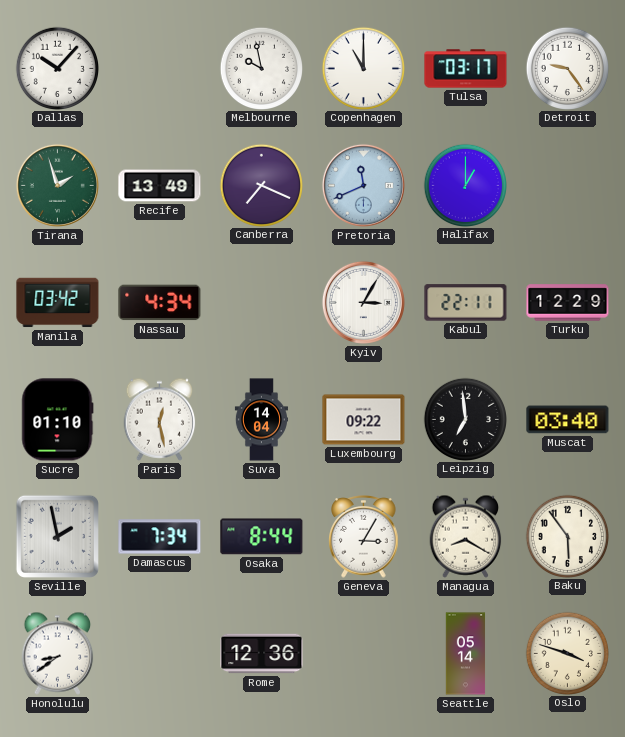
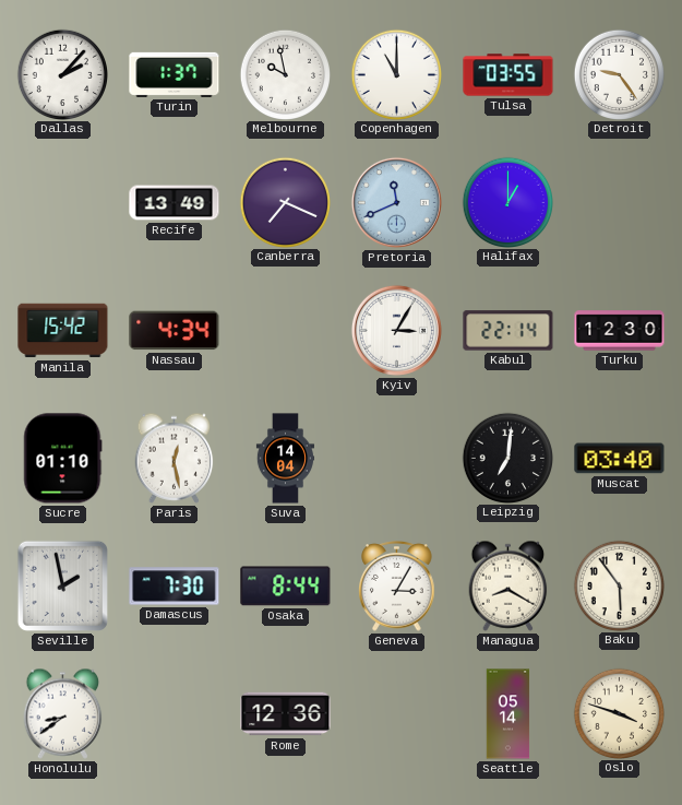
Dallas: 10:07 -> 2:07
Turin: none -> 1:37
Tulsa: 03:17 -> 03:55
Tirana: 1:57 -> none
Manila: 03:42 -> 15:42
Kabul: 22:11 -> 22:14
Turku: 12:29 -> 12:30
Luxembourg: 09:22 -> none
Leipzig: 6:59 -> 7:01
Damascus: 7:34 -> 7:30
